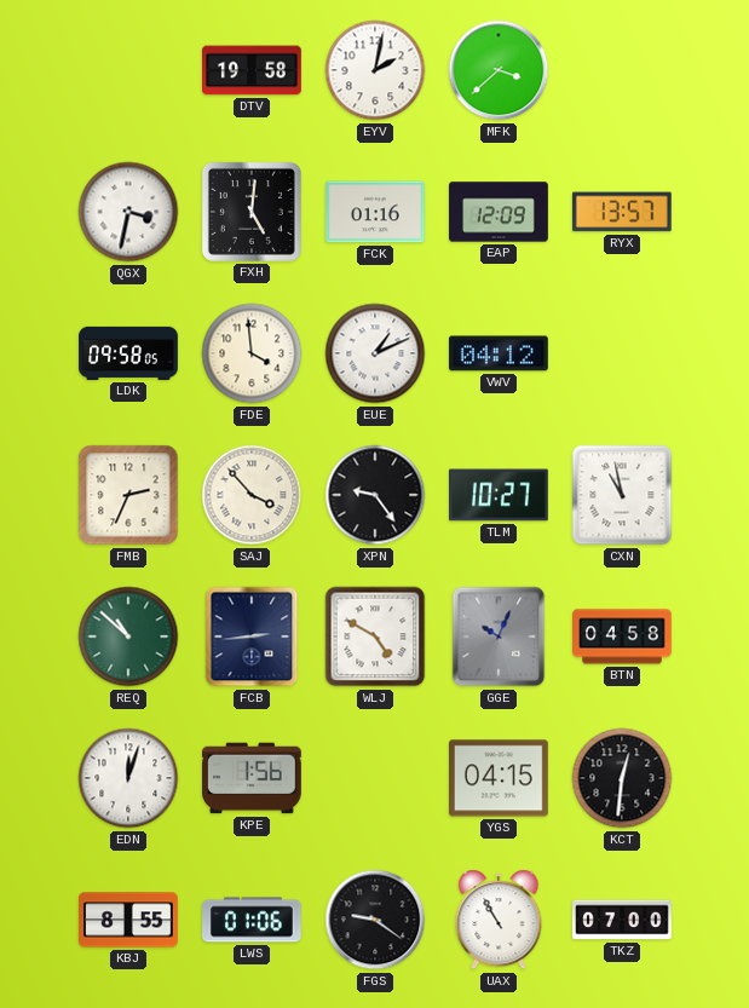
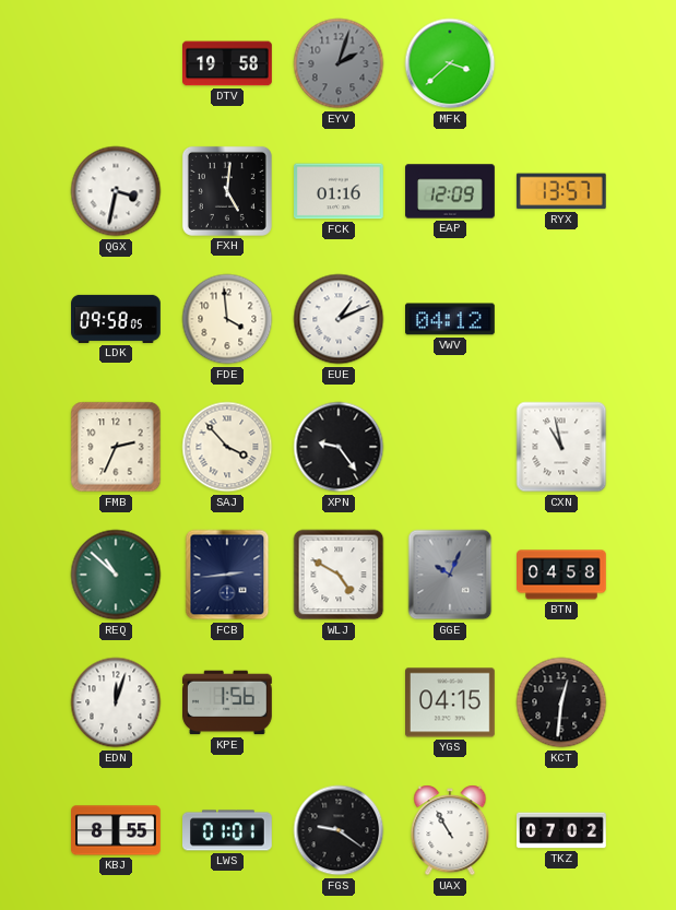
EYV: 2:02 -> 2:03
EYV dial: white -> grey
TLM: 10:27 -> none
LWS: 01:06 -> 01:01
TKZ: 07:00 -> 07:02
